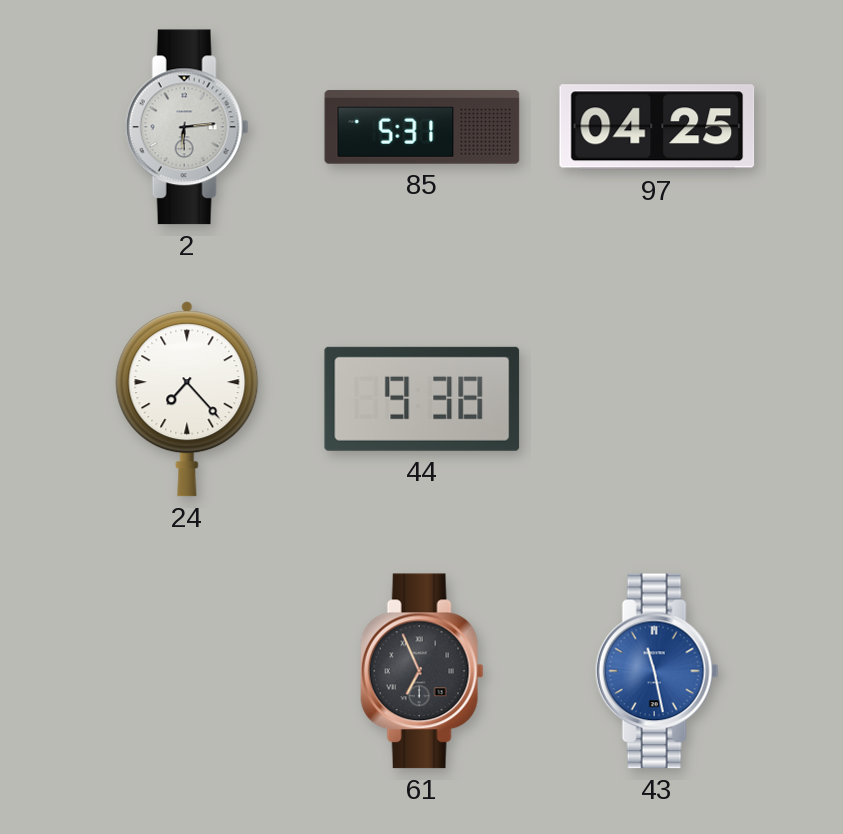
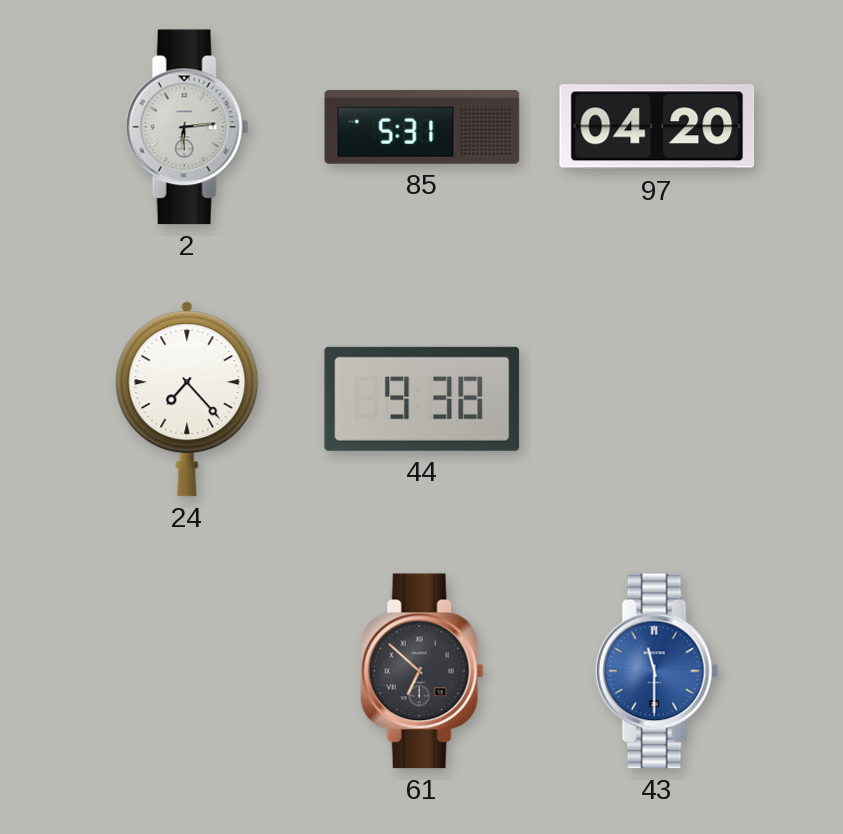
97: 04:25 -> 04:20
61: 6:56 -> 6:52
43: 11:28 -> 11:30
